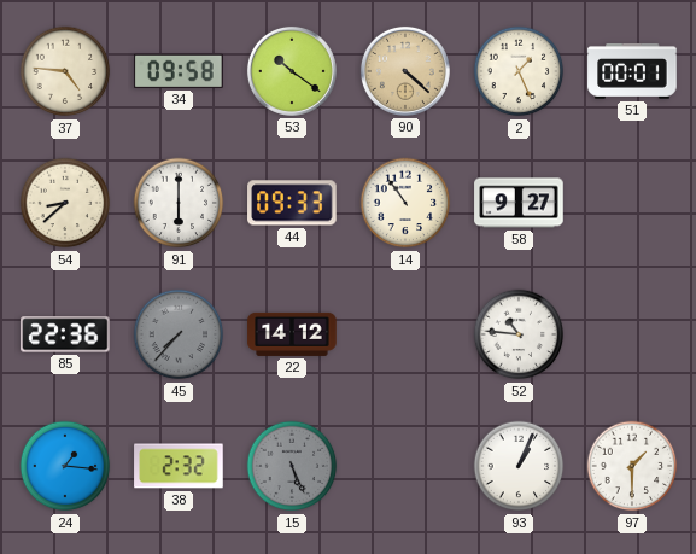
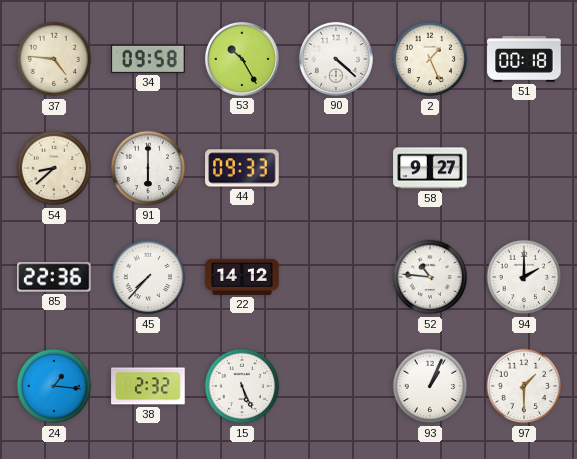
53: 10:21 -> 10:25
90 dial: champagne -> white
51: 00:01 -> 00:18
14: 10:54 -> none
45 dial: grey -> white
94: none -> 2:00
15 dial: grey -> white
